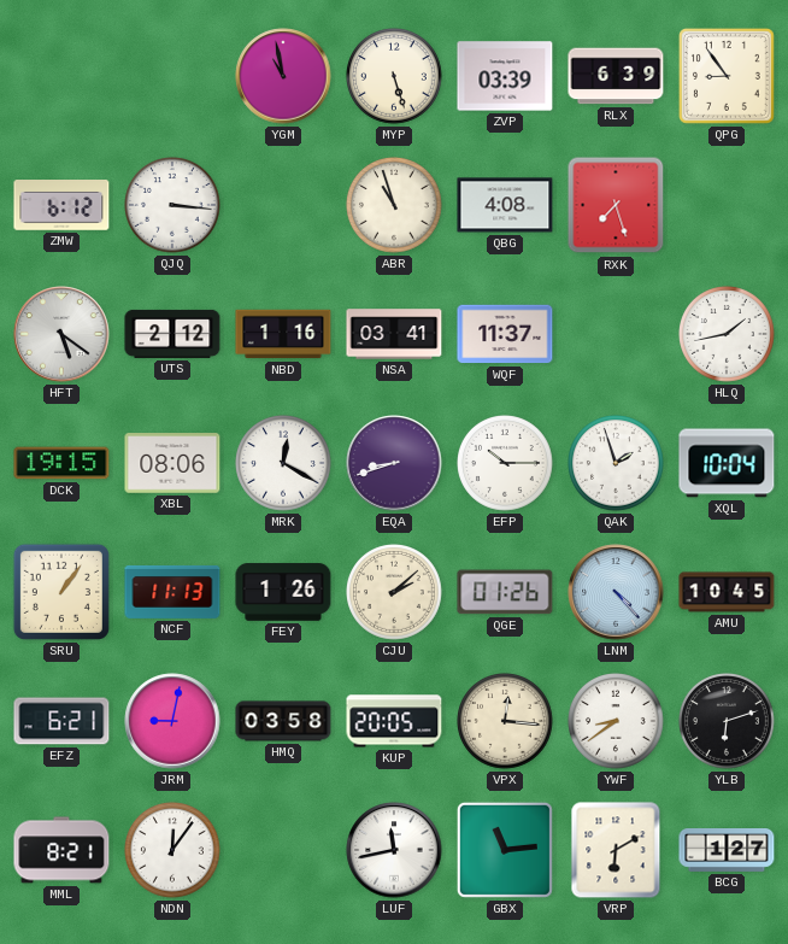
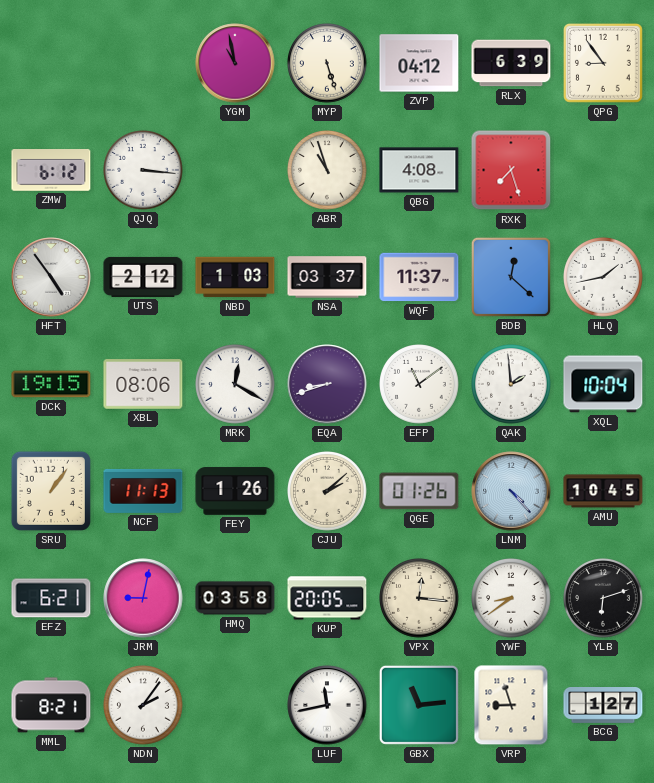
ZVP: 03:39 -> 04:12
HFT: 5:21 -> 4:54
NBD: 1:16 -> 1:03
NSA: 03:41 -> 03:37
BDB: none -> 12:22
EFP: 10:15 -> 11:09
QAK: 1:57 -> 1:59
NDN: 12:06 -> 2:06
VRP: 6:10 -> 8:57
